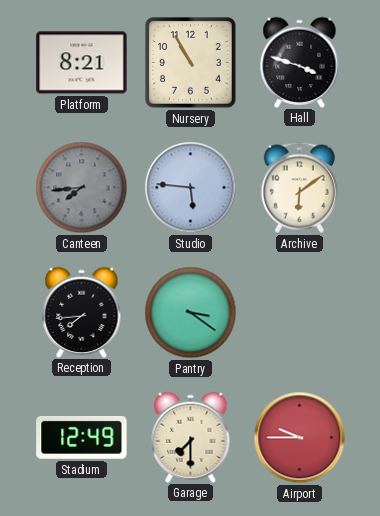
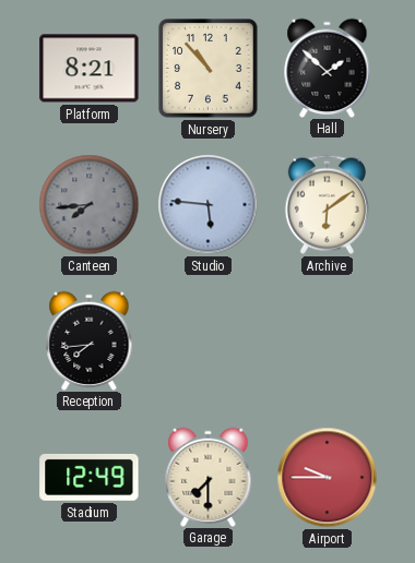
Nursery: 10:55 -> 10:53
Hall: 3:48 -> 1:52
Pantry: 3:21 -> none
